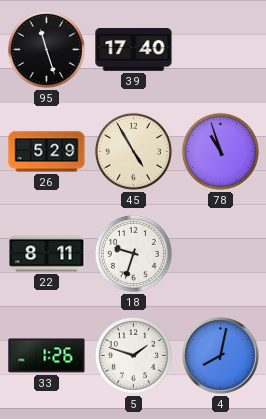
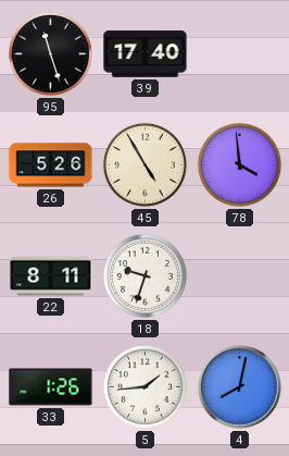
26: 5:29 -> 5:26
78: 10:57 -> 3:59
5: 1:48 -> 1:44
